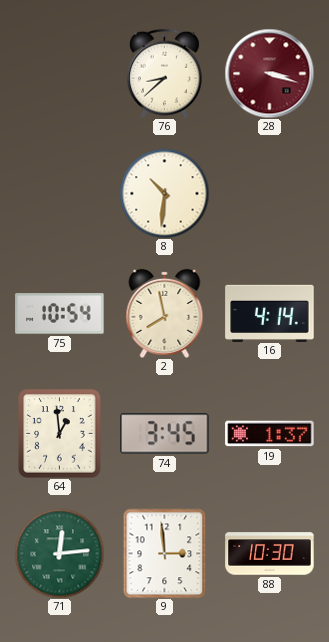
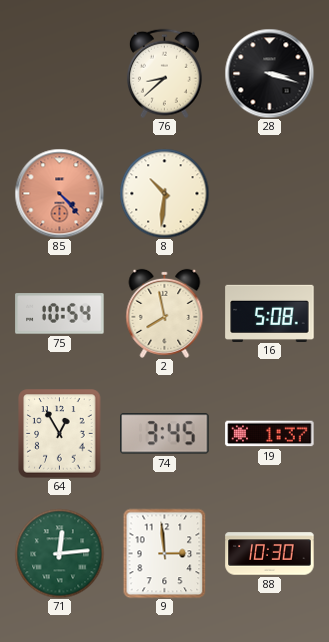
28 dial: burgundy -> black
85: none -> 4:23
16: 4:14 -> 5:08
64: 12:59 -> 12:55
